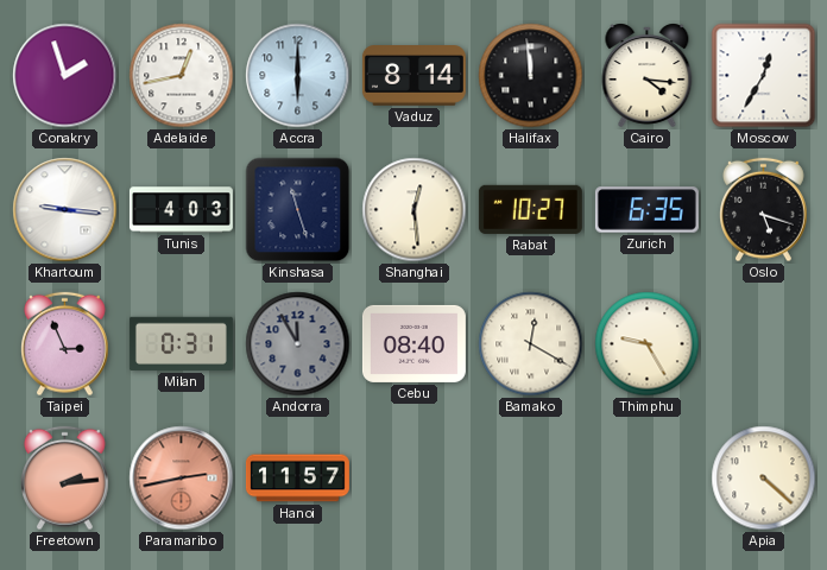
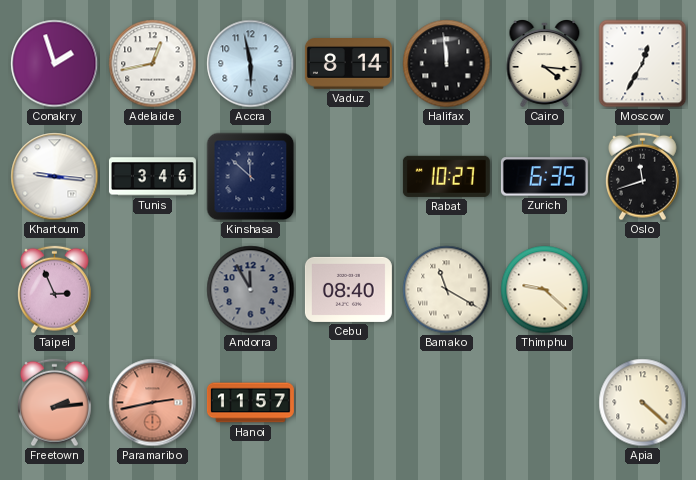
Accra: 6:00 -> 5:58
Tunis: 4:03 -> 3:46
Kinshasa: 11:27 -> 11:52
Shanghai: 12:29 -> none
Oslo: 5:18 -> 11:42
Milan: 0:31 -> none
Bamako: 12:20 -> 11:20
Thimphu: 9:25 -> 9:22
